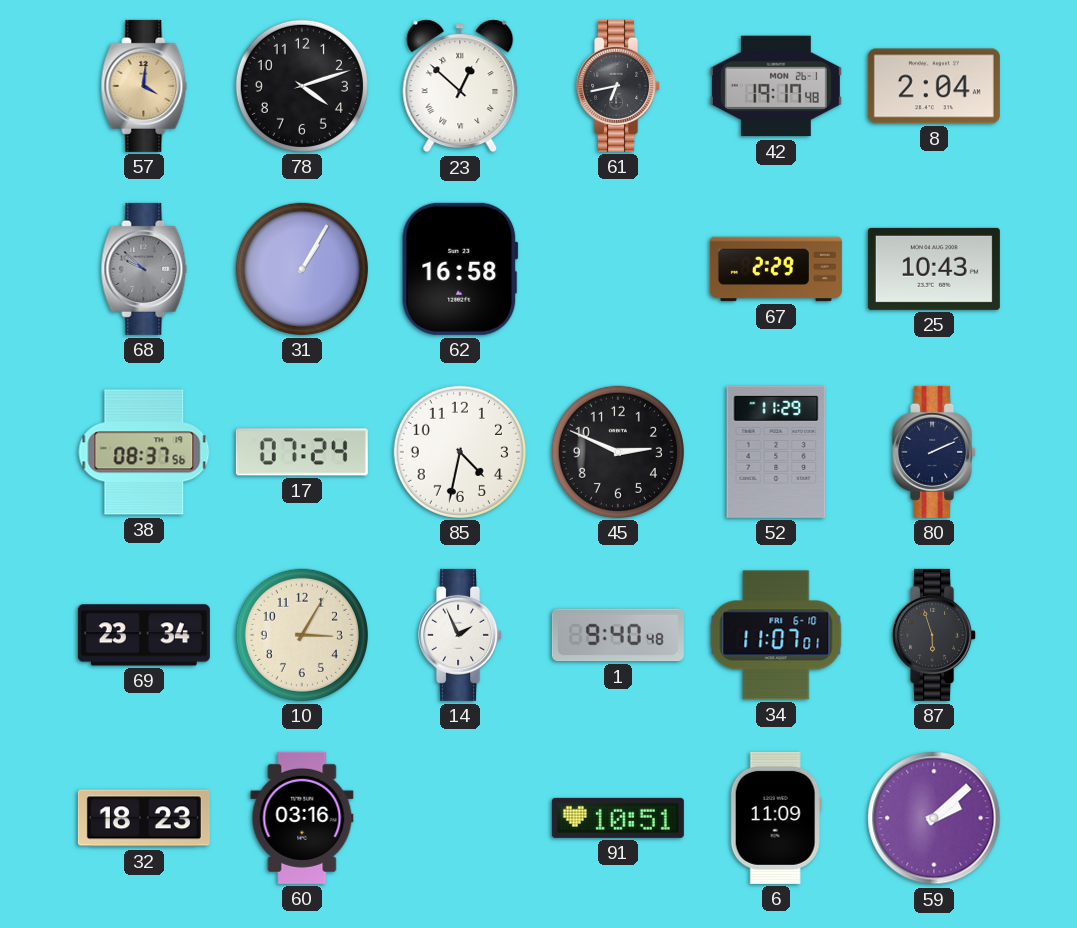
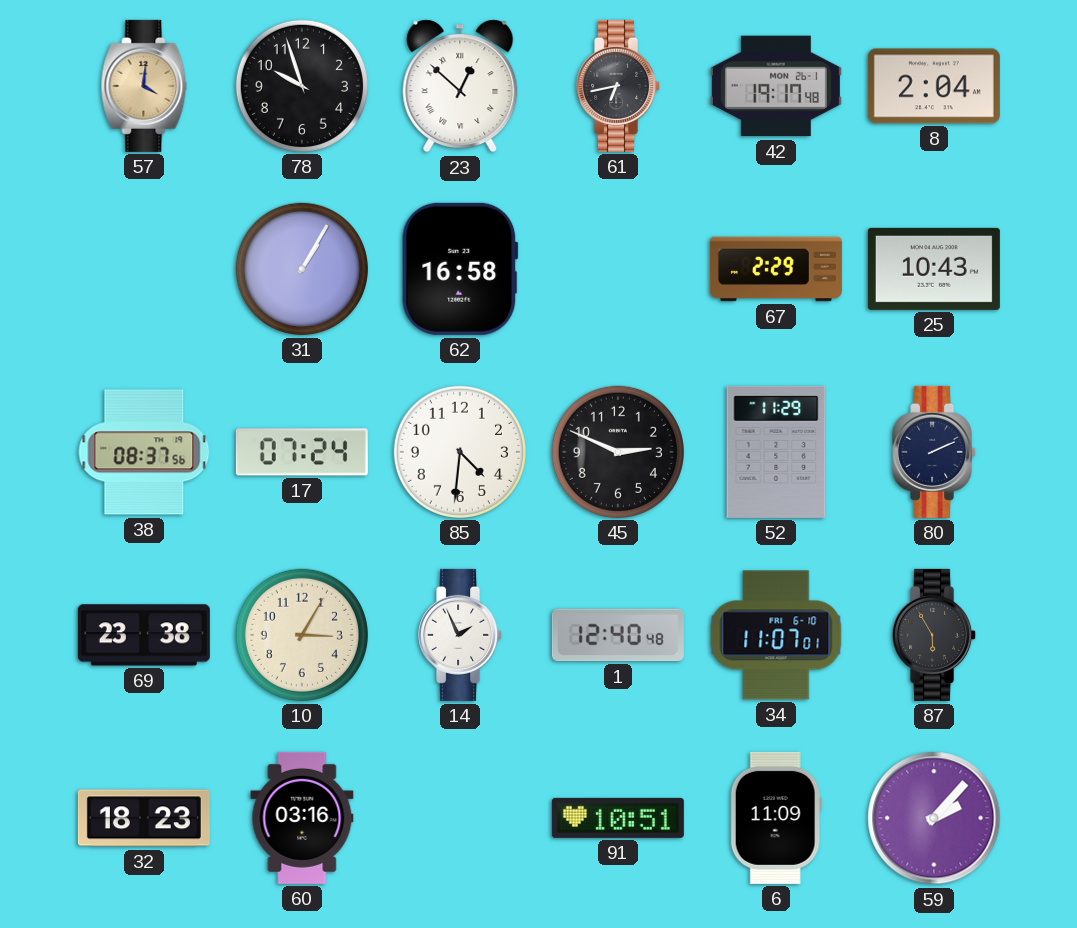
78: 4:12 -> 9:57
68: 9:52 -> none
85: 4:32 -> 4:31
69: 23:34 -> 23:38
1: 9:40 -> 12:40
87: 5:57 -> 5:55
59: 2:08 -> 2:07
